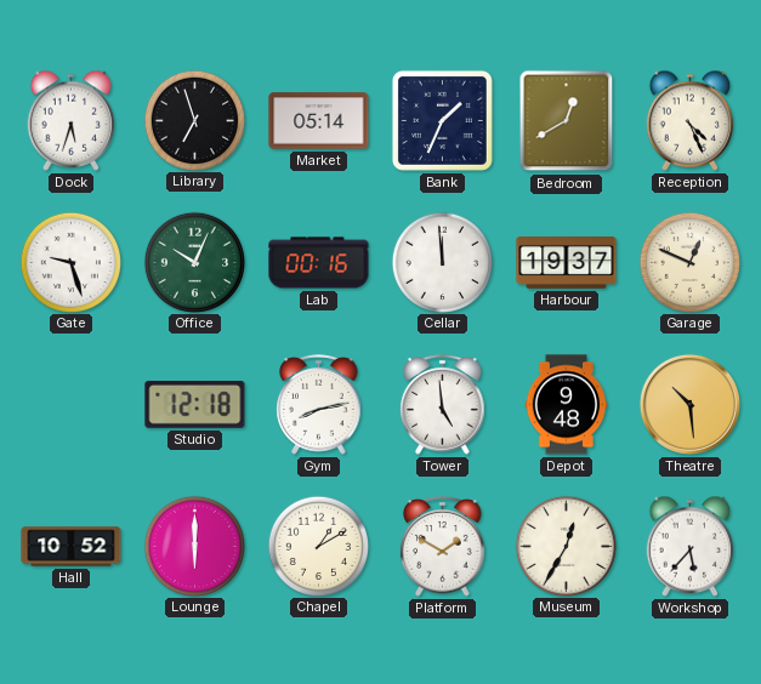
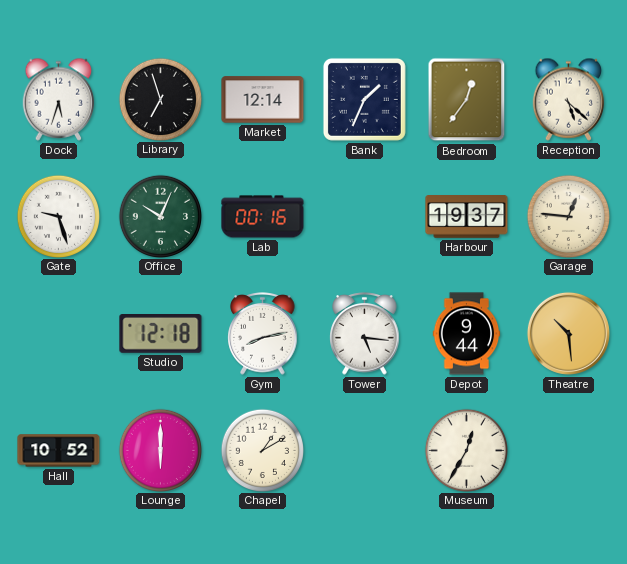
Market: 05:14 -> 12:14
Bedroom: 12:40 -> 12:36
Reception: 4:26 -> 5:22
Cellar: 11:59 -> none
Garage: 12:49 -> 12:46
Tower: 4:59 -> 5:16
Depot: 9:48 -> 9:44
Platform: 1:50 -> none
Workshop: 5:37 -> none
